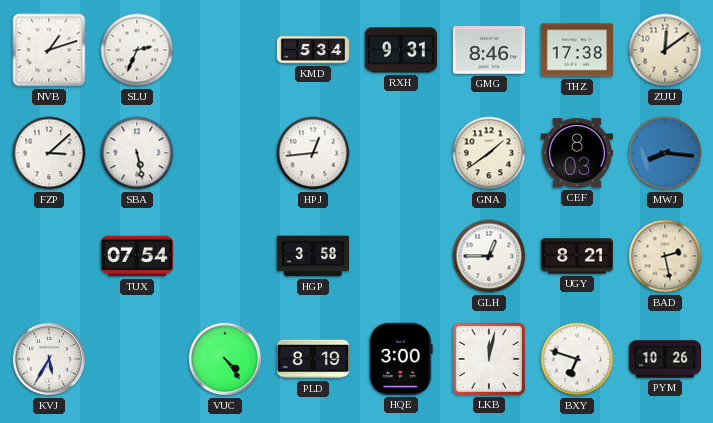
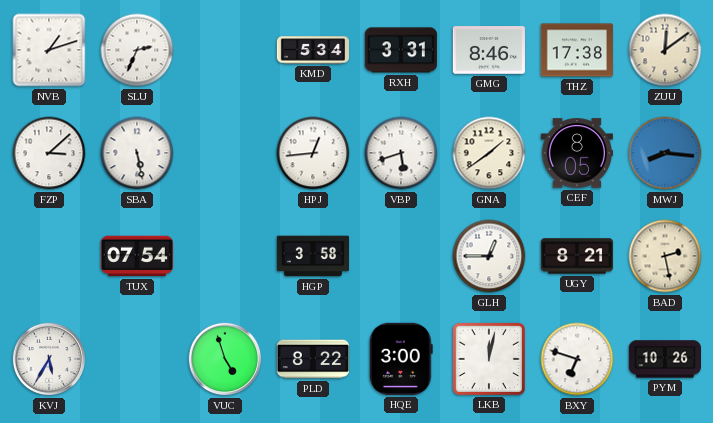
RXH: 9:31 -> 3:31
VBP: none -> 5:42
CEF: 8:03 -> 8:05
VUC: 4:24 -> 4:57
PLD: 8:19 -> 8:22
